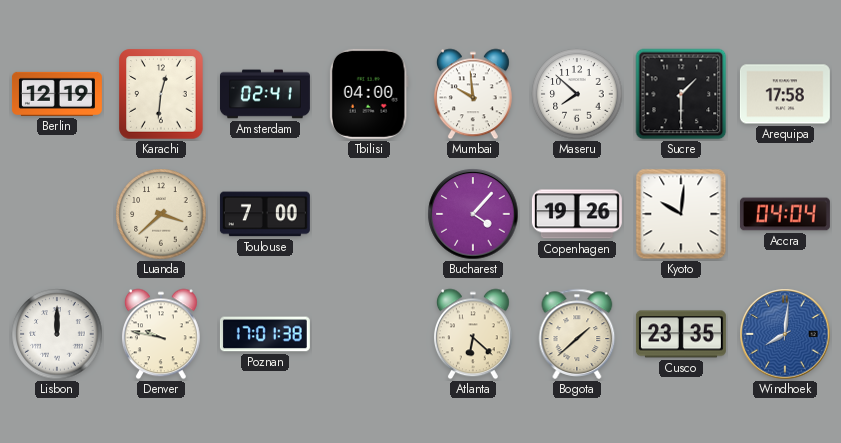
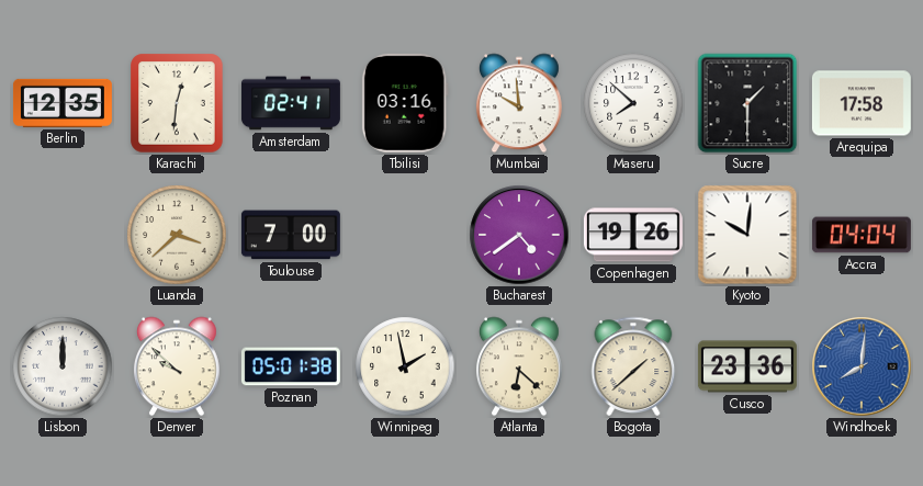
Berlin: 12:19 -> 12:35
Tbilisi: 04:00 -> 03:16
Bucharest: 4:07 -> 4:39
Denver: 9:47 -> 9:52
Poznan: 17:01 -> 05:01
Winnipeg: none -> 1:58
Cusco: 23:35 -> 23:36
